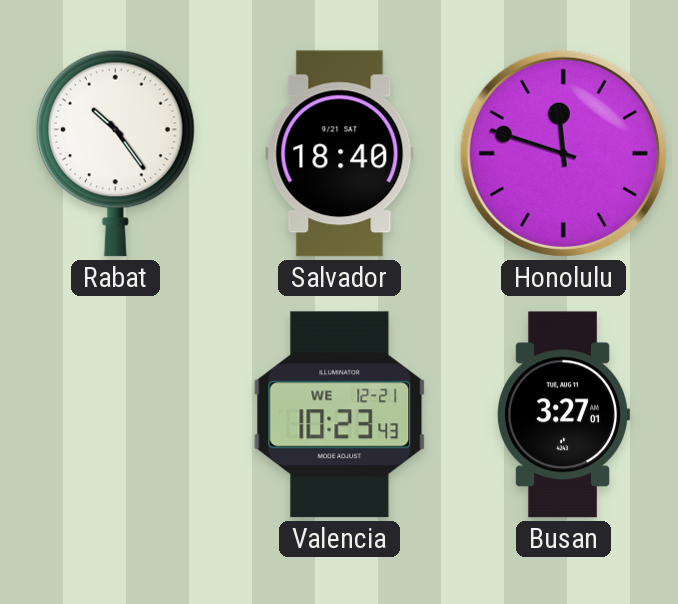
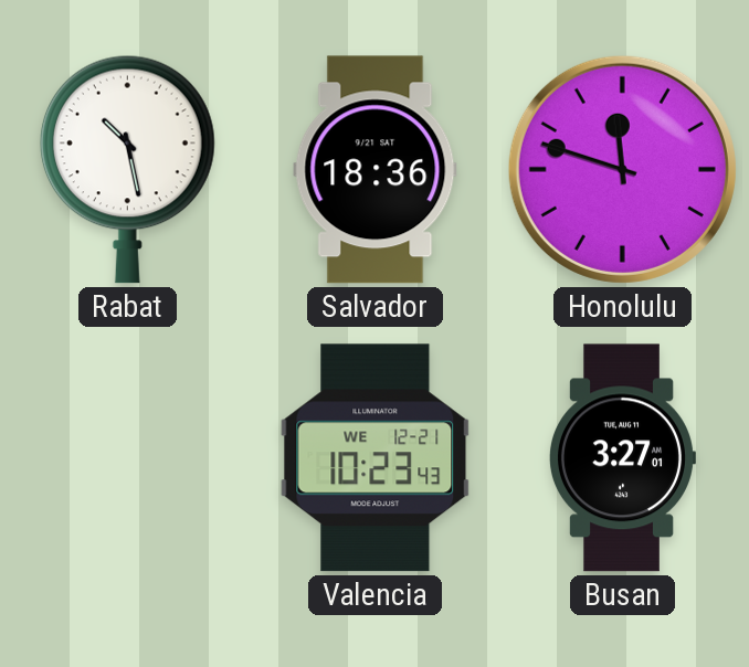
Rabat: 10:24 -> 10:28
Salvador: 18:40 -> 18:36
